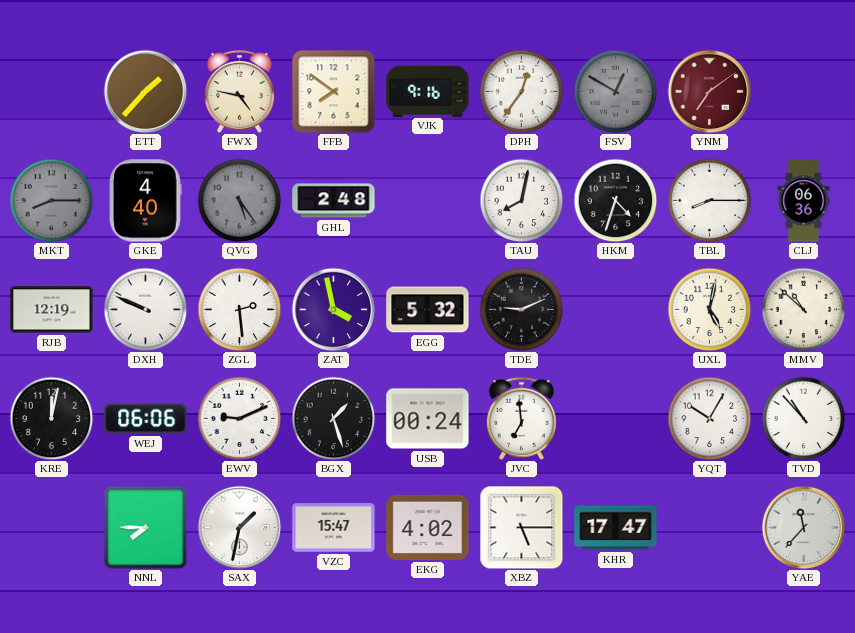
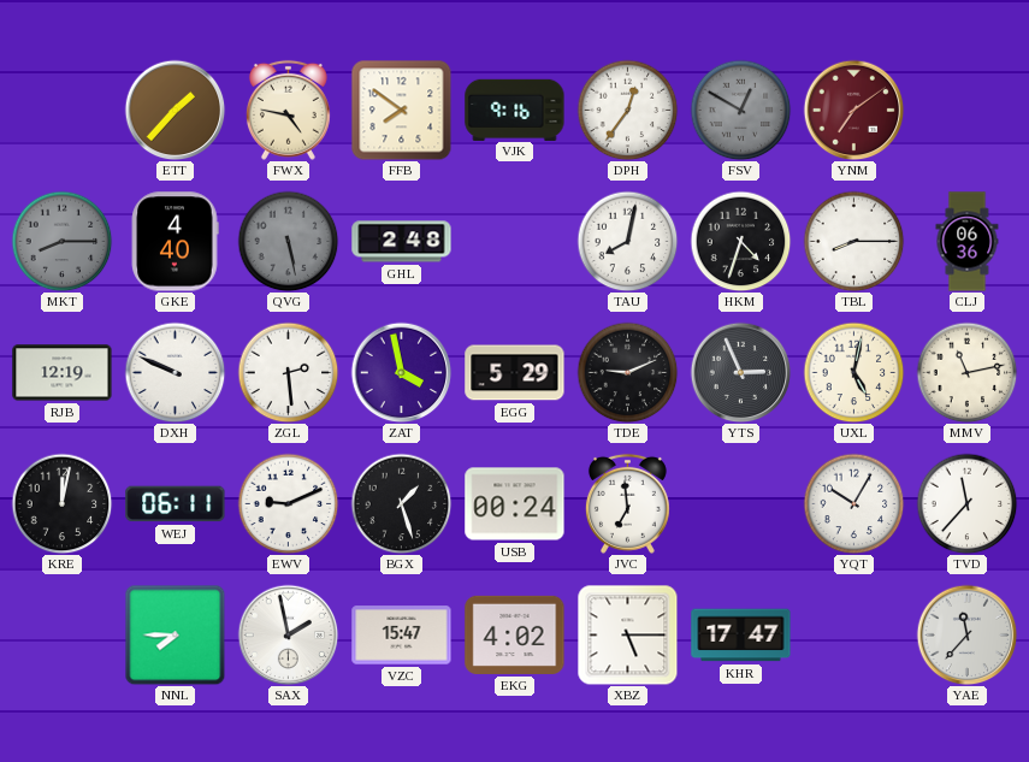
QVG: 5:24 -> 5:28
EGG: 5:32 -> 5:29
YTS: none -> 2:56
MMV: 10:52 -> 11:13
WEJ: 06:06 -> 06:11
TVD: 10:53 -> 11:37
SAX: 1:32 -> 1:58
